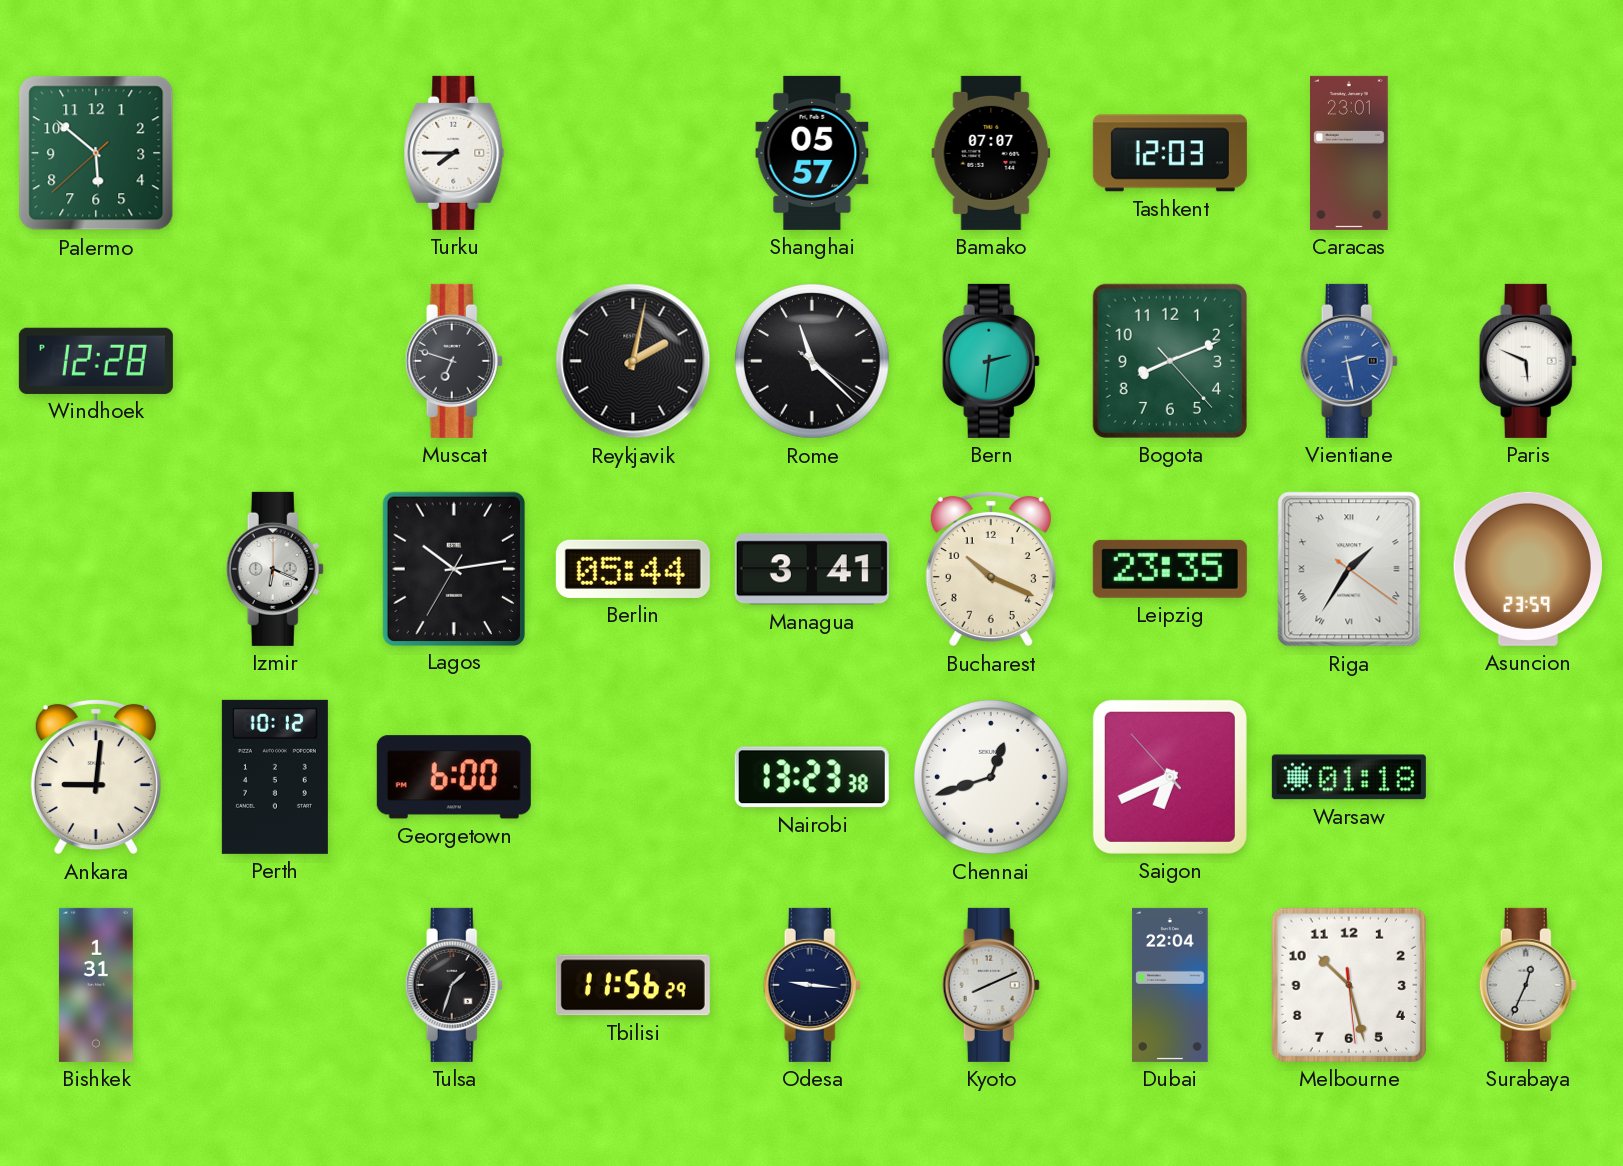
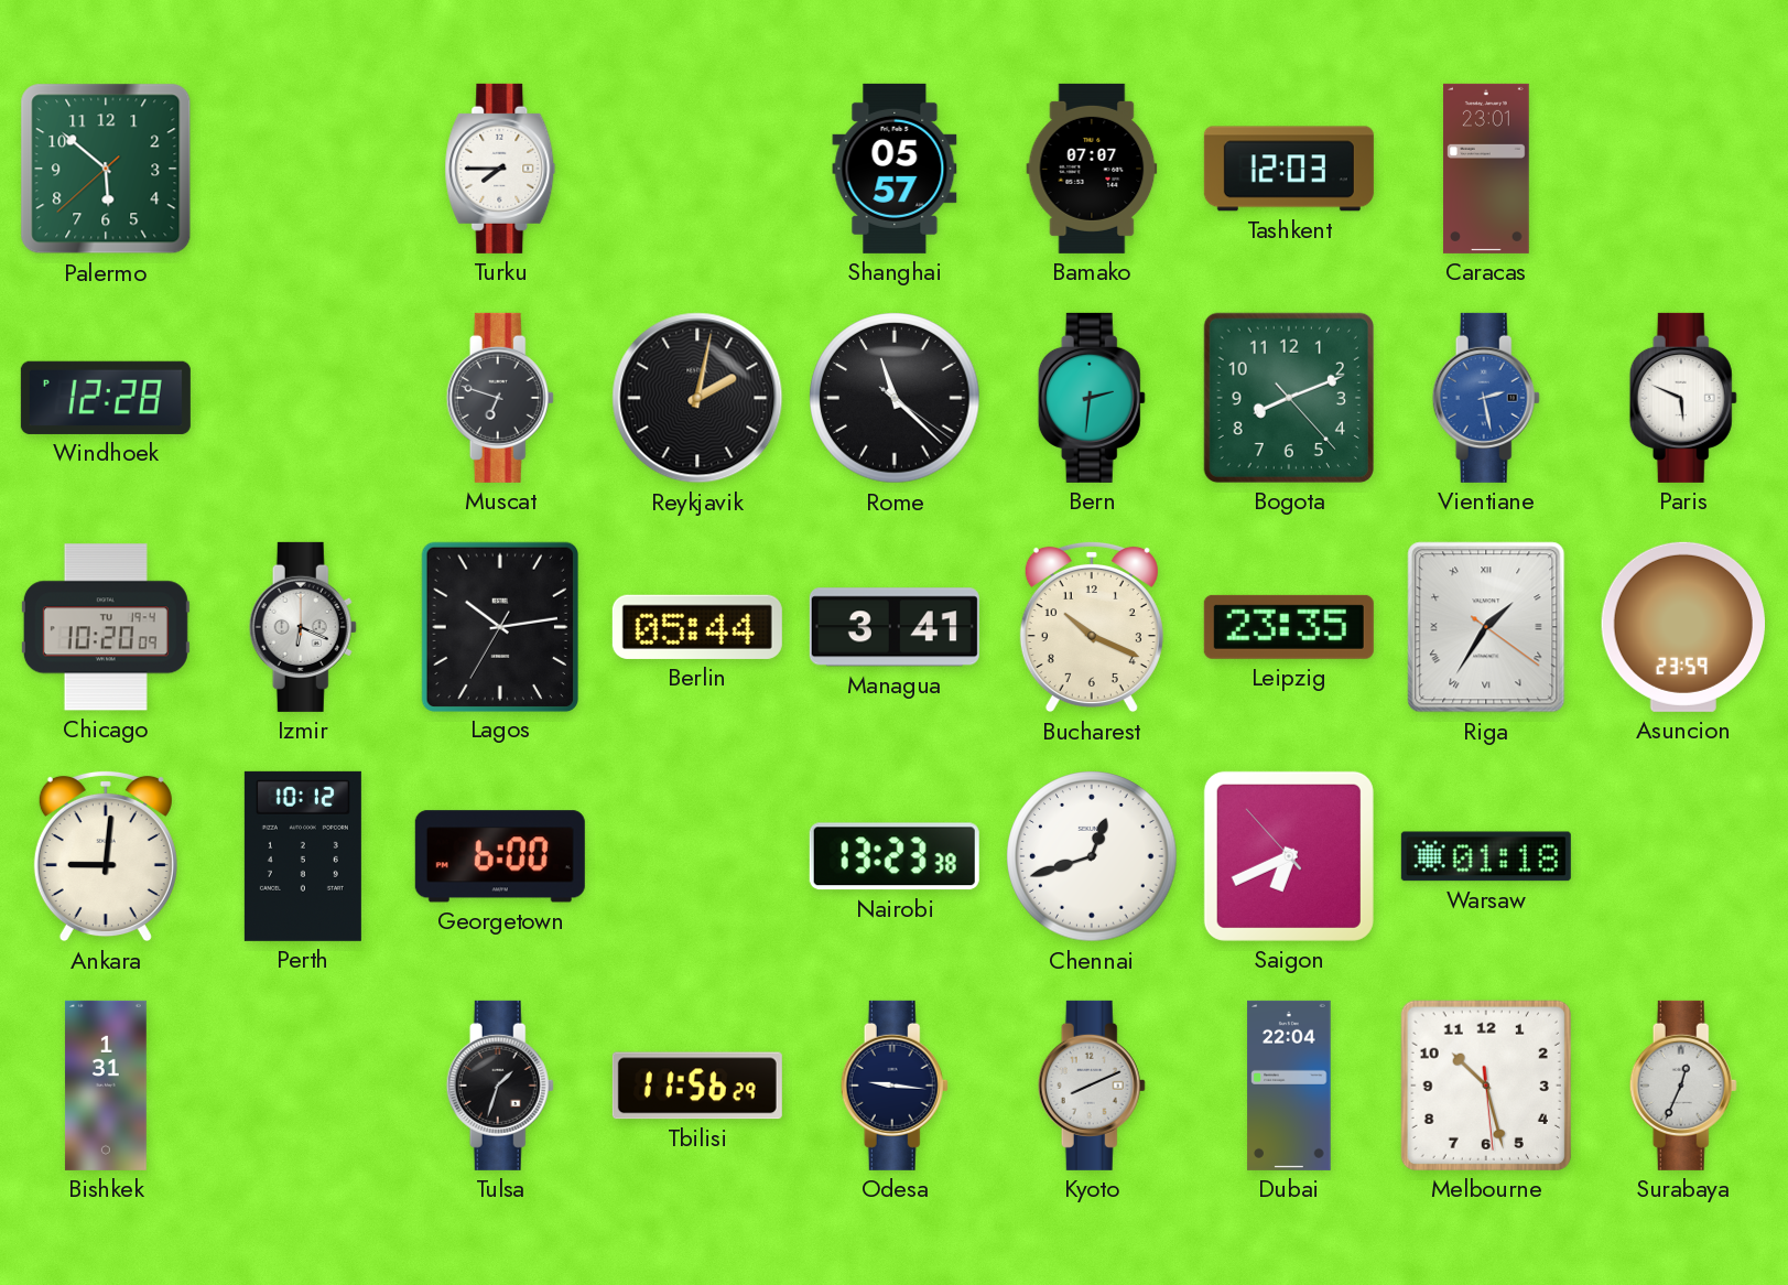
Chicago: none -> 10:20
